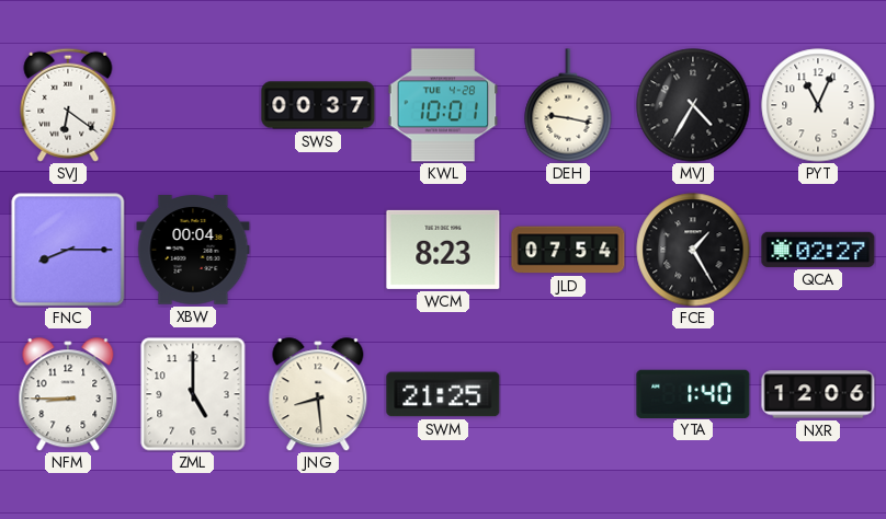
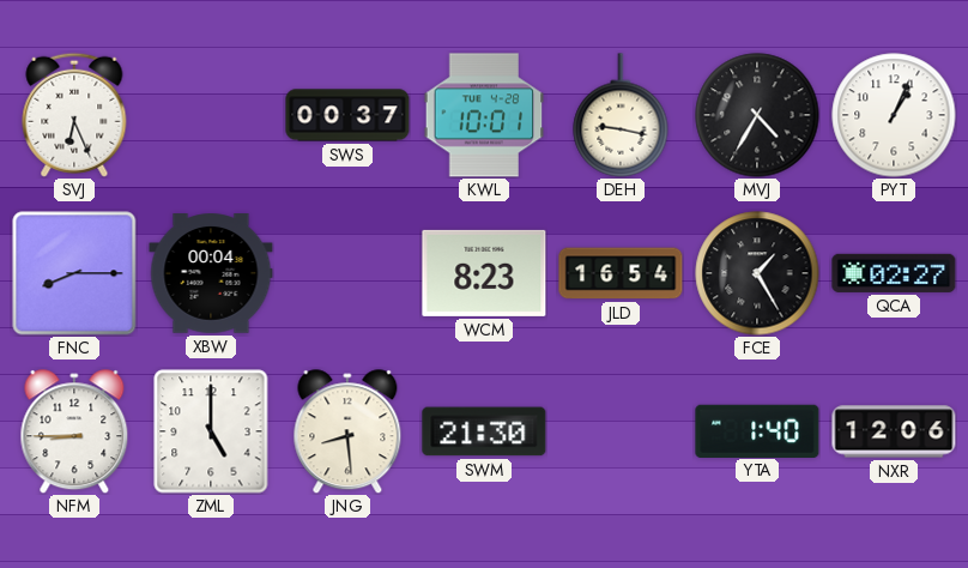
SVJ: 6:21 -> 6:26
PYT: 11:04 -> 1:04
JLD: 07:54 -> 16:54
SWM: 21:25 -> 21:30
